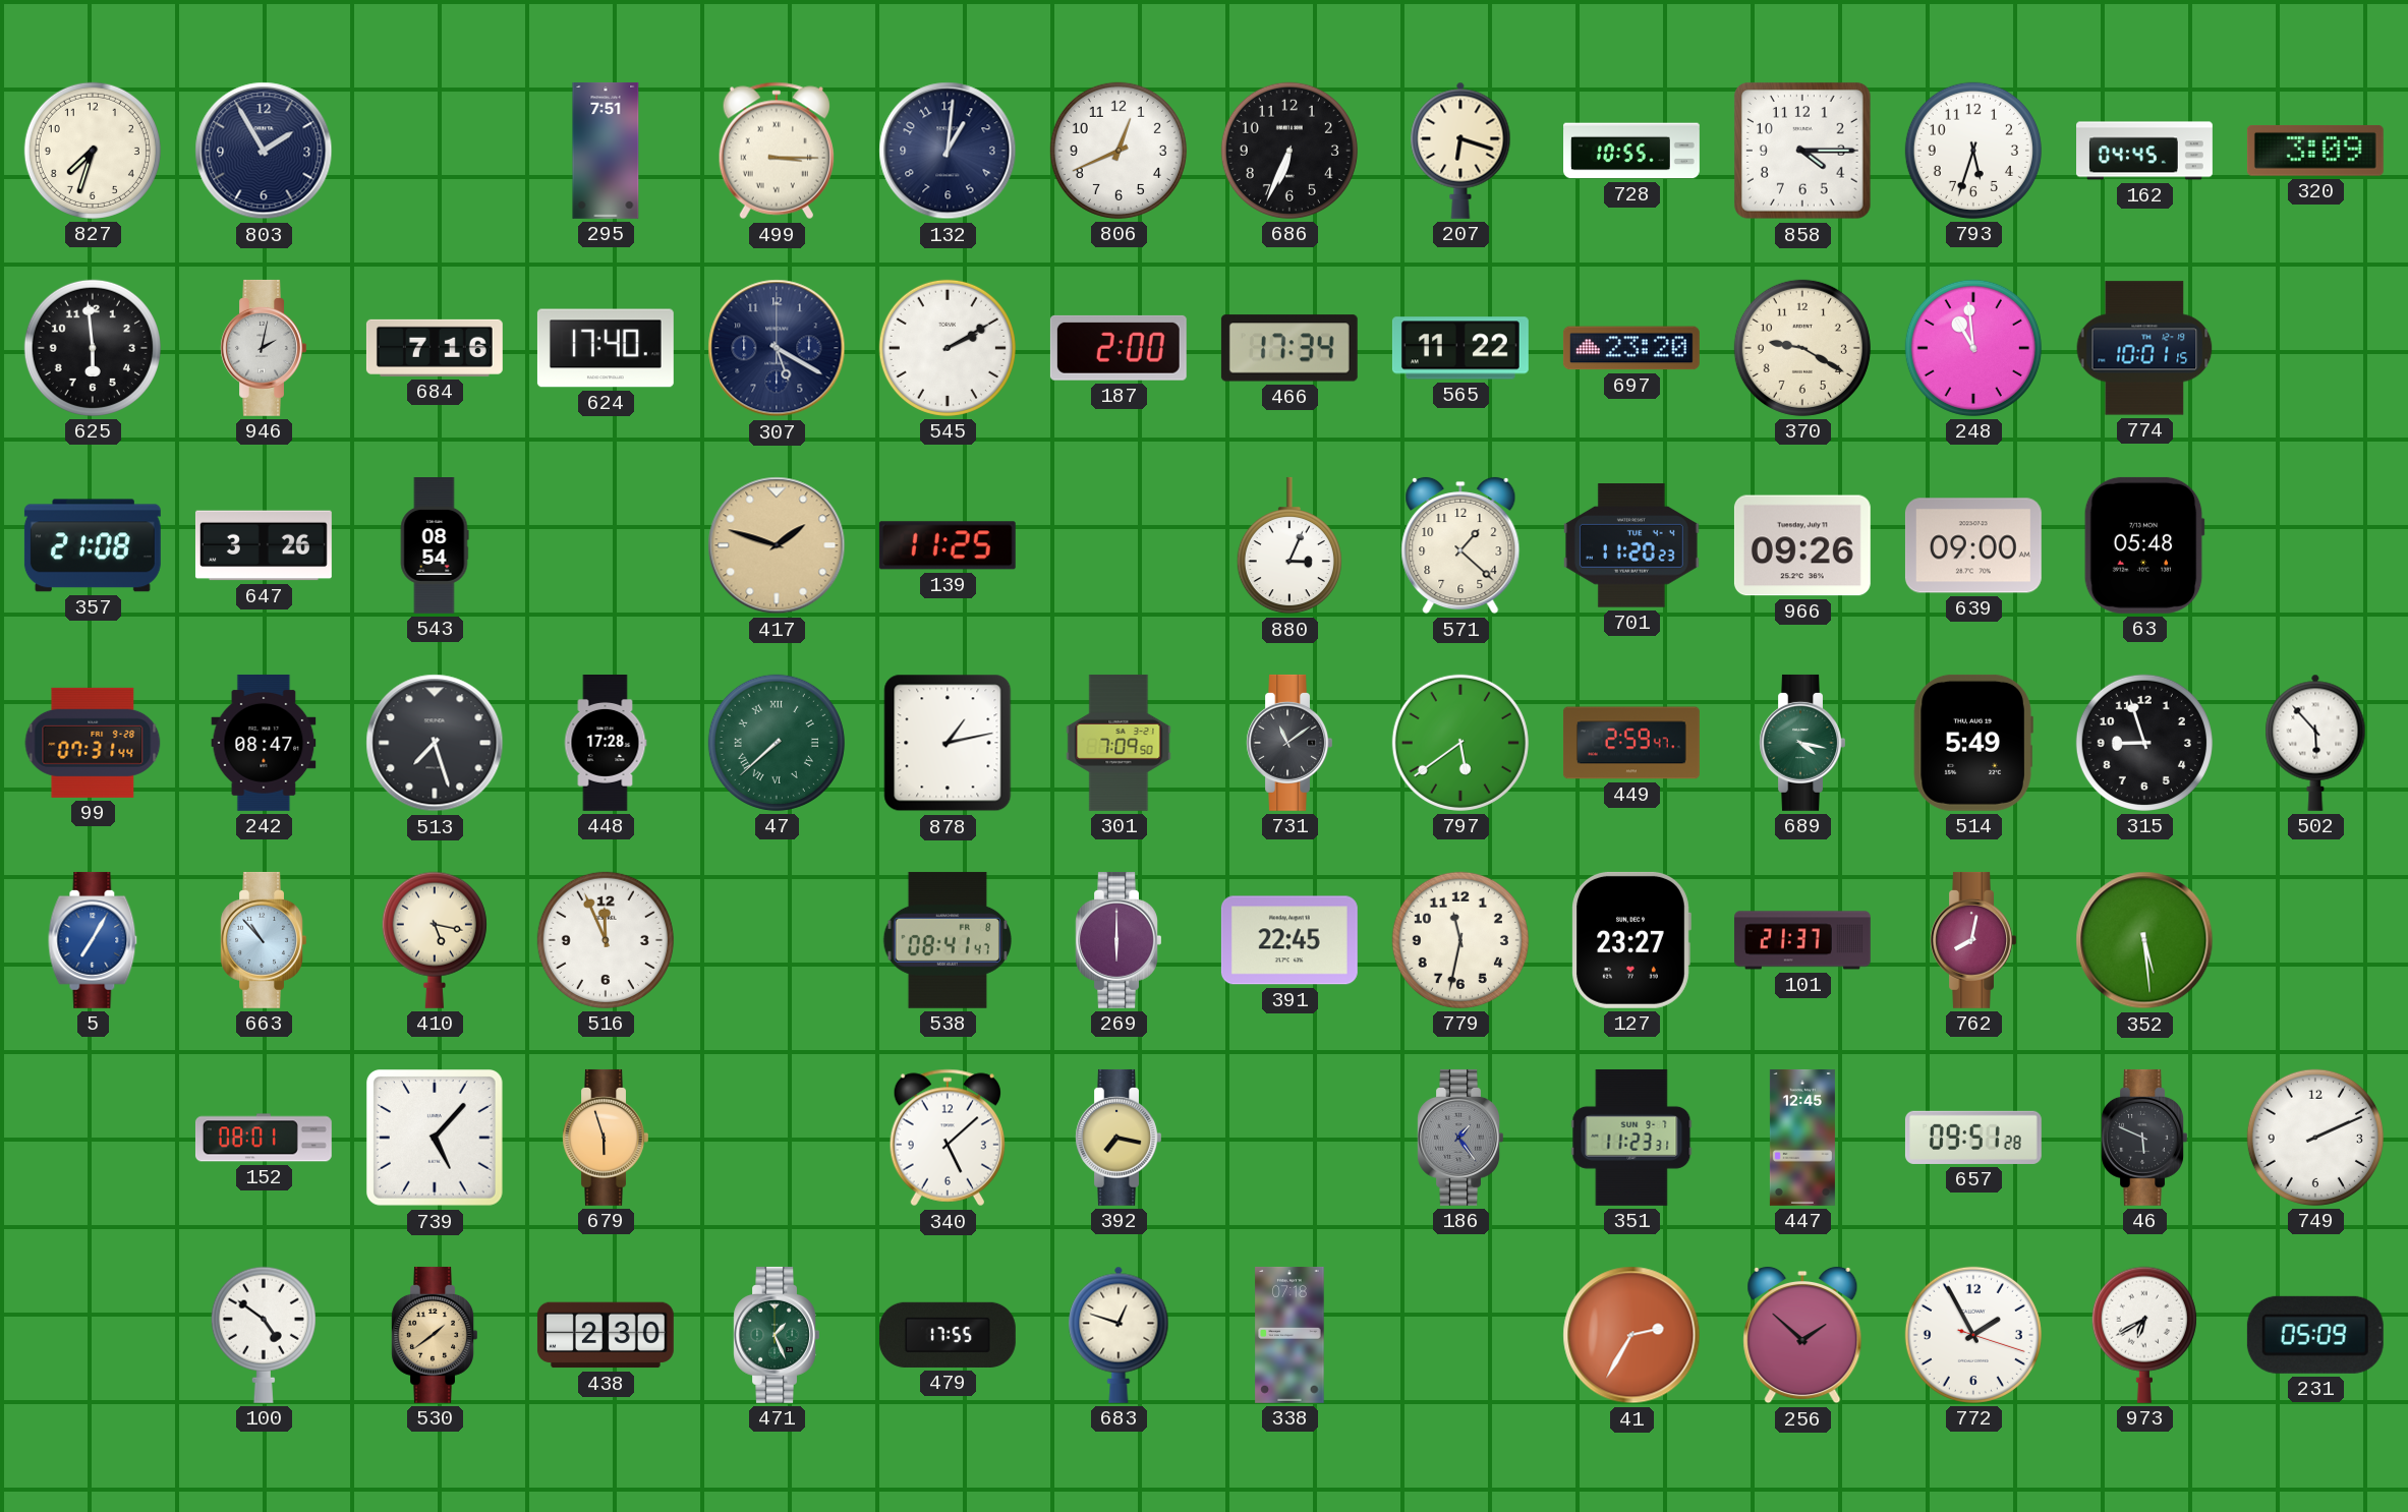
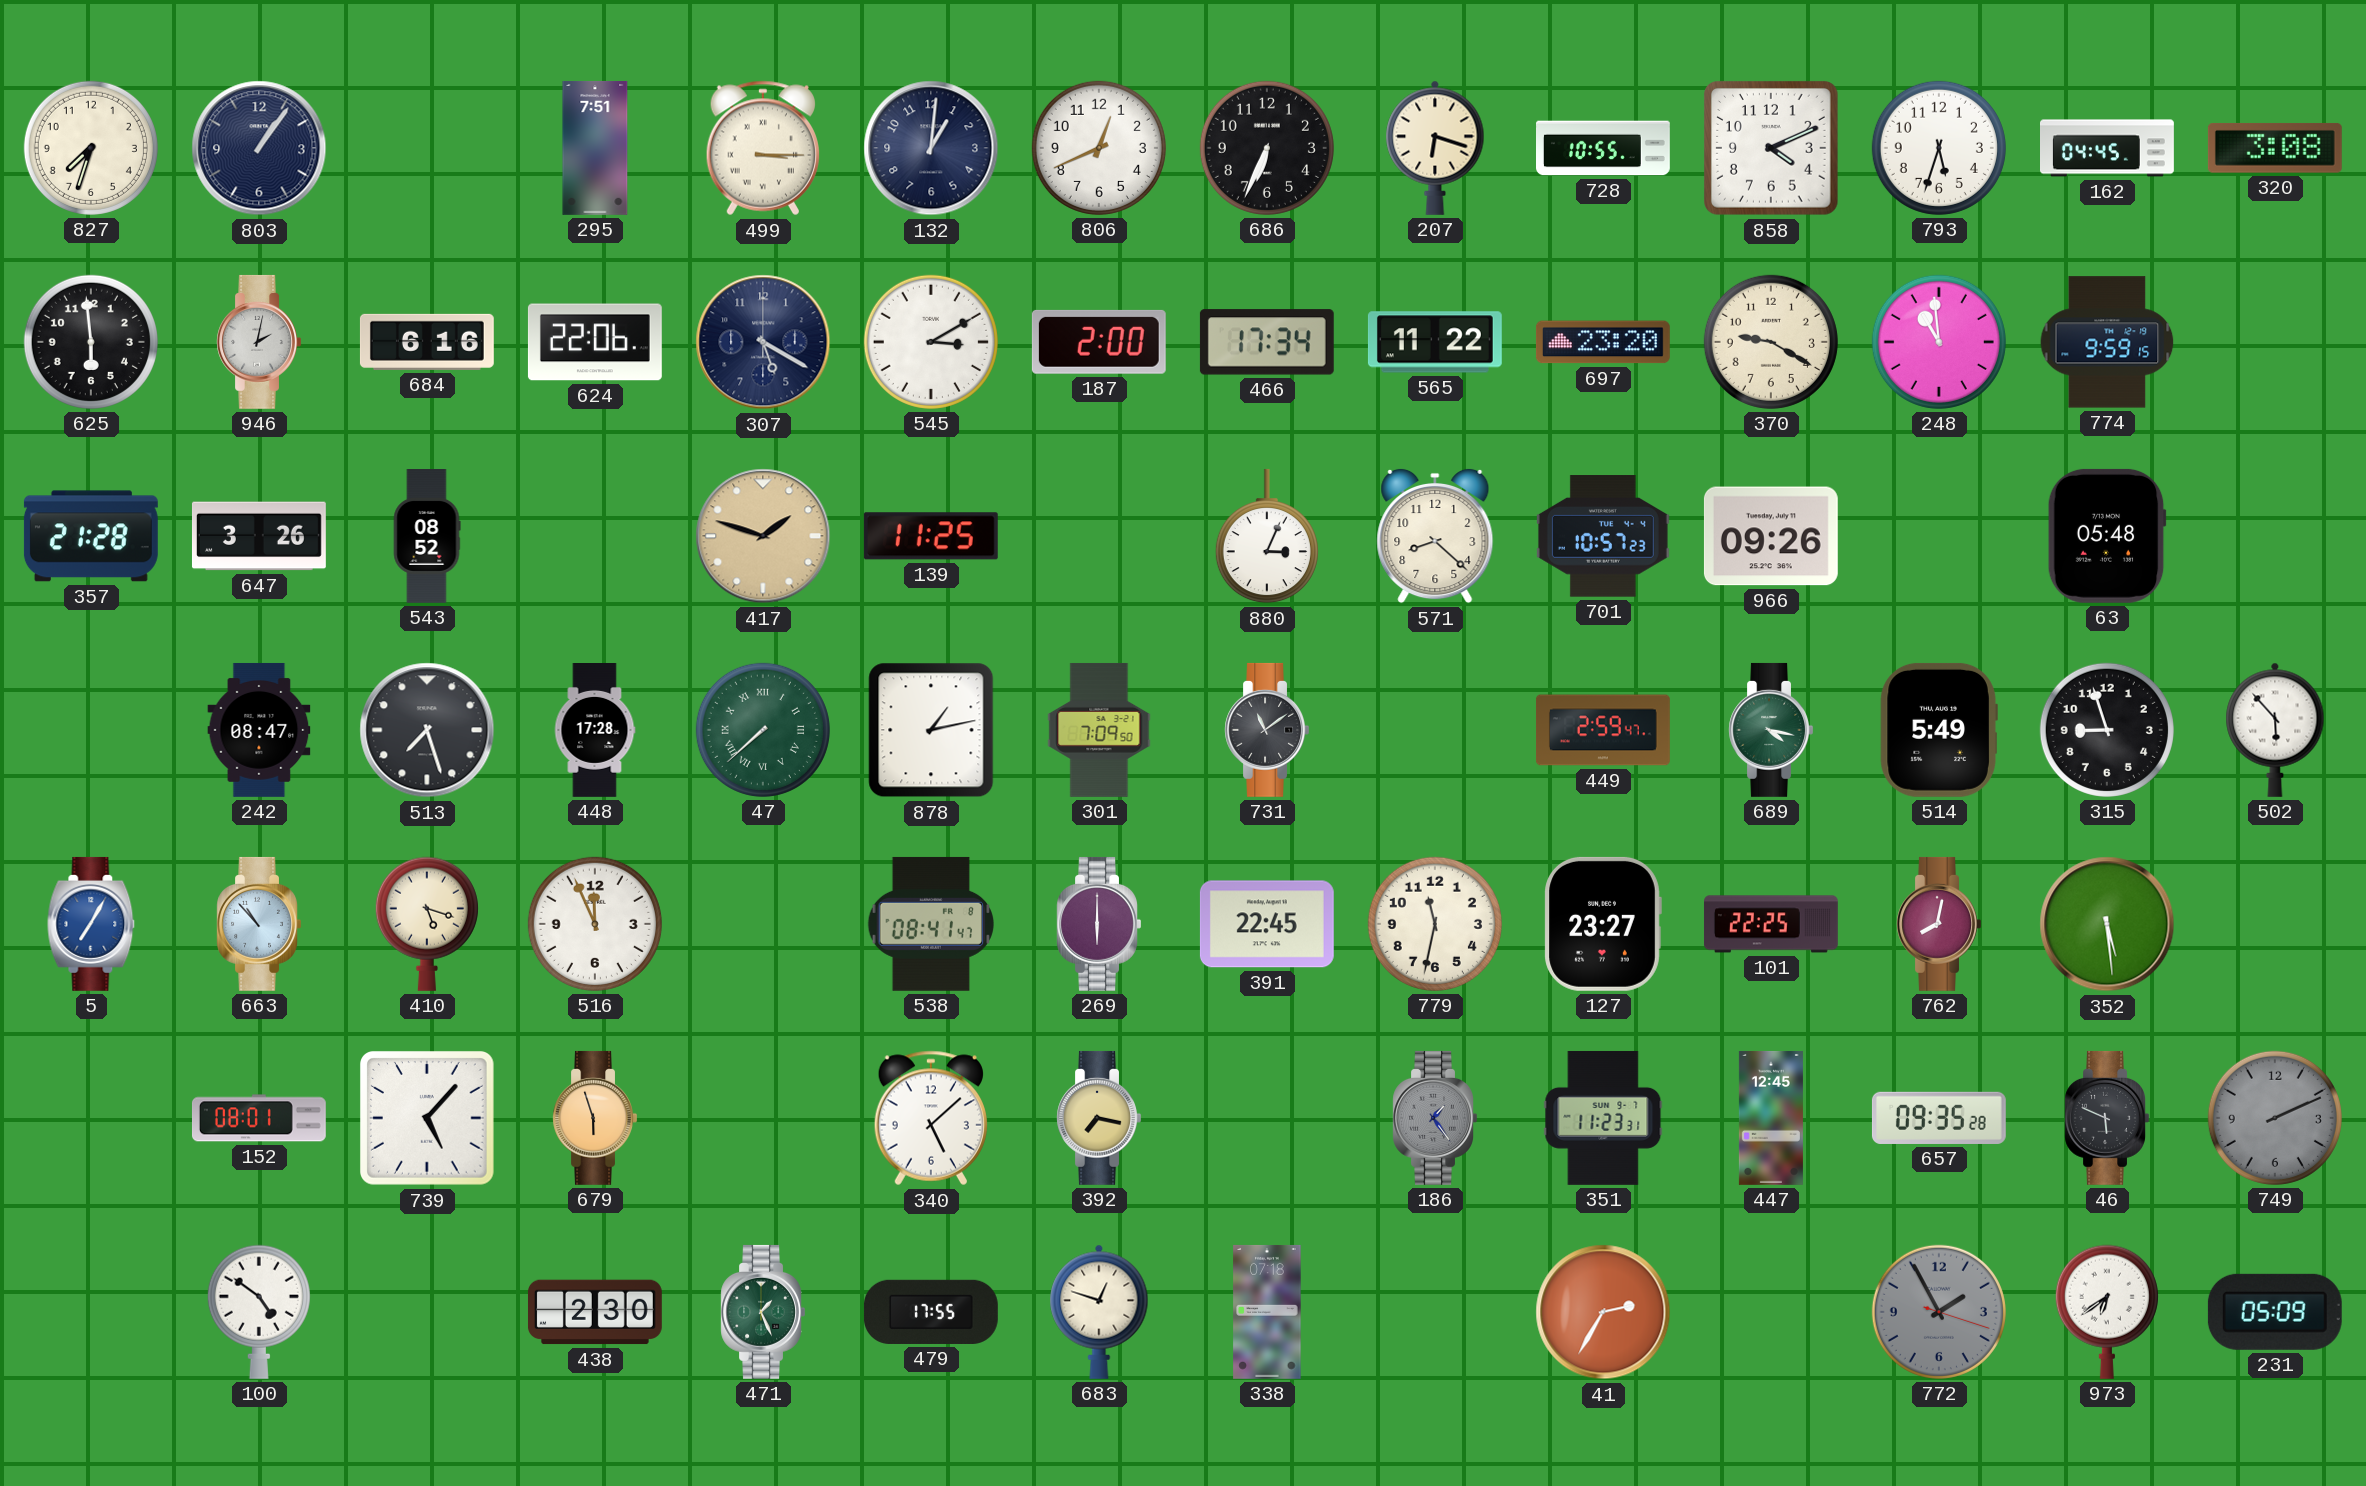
803: 1:55 -> 1:06
858: 4:15 -> 4:11
320: 3:09 -> 3:08
684: 7:16 -> 6:16
624: 17:40 -> 22:06
545: 2:10 -> 3:10
774: 10:01 -> 9:59
357: 21:08 -> 21:28
543: 08:54 -> 08:52
571: 1:22 -> 8:22
701: 11:20 -> 10:57
639: 09:00 -> none
99: 07:31 -> none
797: 5:39 -> none
410: 5:17 -> 5:18
101: 21:37 -> 22:25
657: 09:51 -> 09:35
749 dial: white -> grey
530: 1:39 -> none
256: 1:52 -> none
772 dial: white -> grey
973: 6:40 -> 6:39
